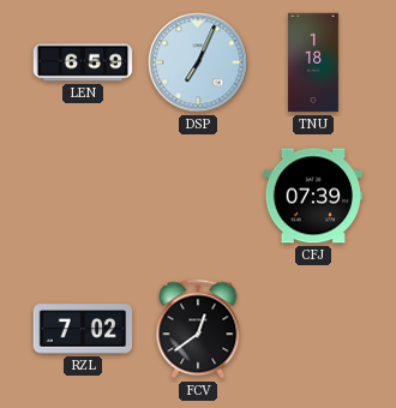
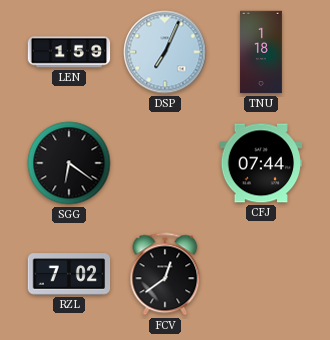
LEN: 6:59 -> 1:59
SGG: none -> 6:21
CFJ: 07:39 -> 07:44
